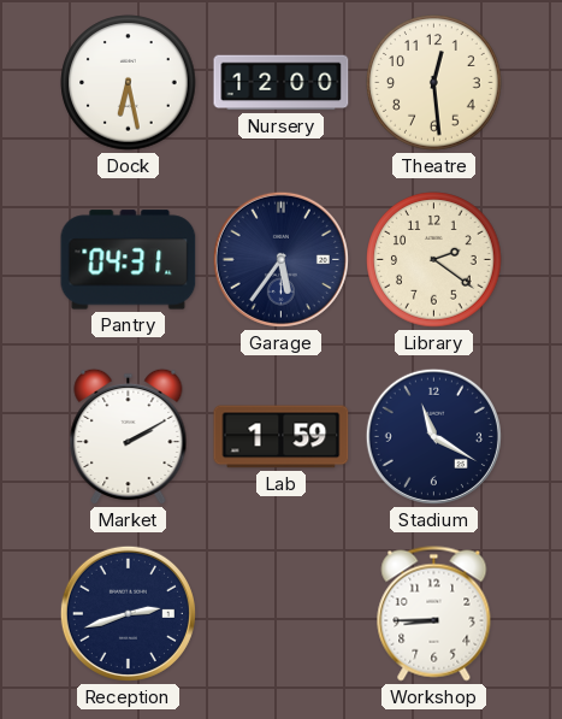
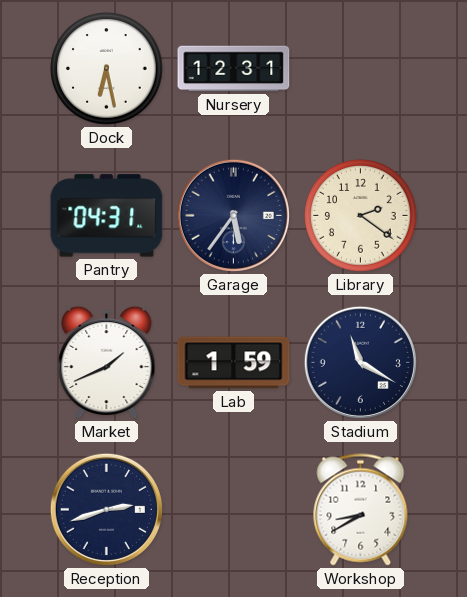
Nursery: 12:00 -> 12:31
Theatre: 12:29 -> none
Market: 2:10 -> 1:41
Workshop: 8:45 -> 8:40
